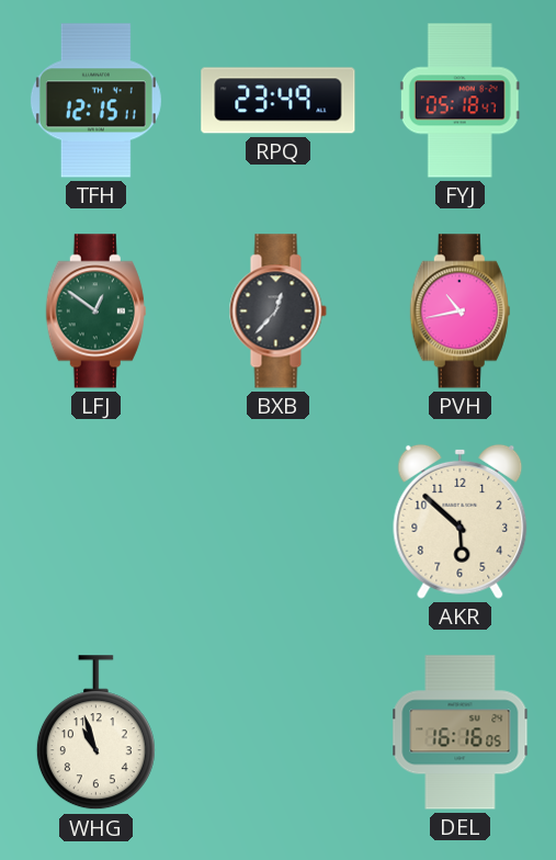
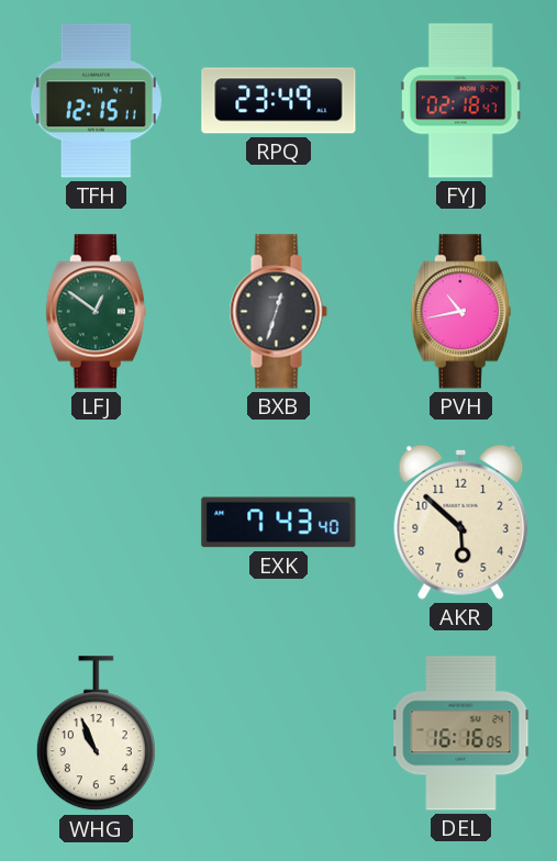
FYJ: 05:18 -> 02:18
BXB: 12:37 -> 12:33
EXK: none -> 7:43
WHG: 10:57 -> 10:56
